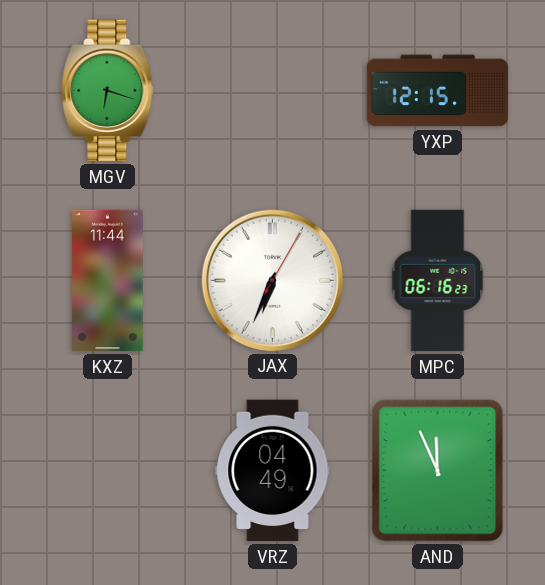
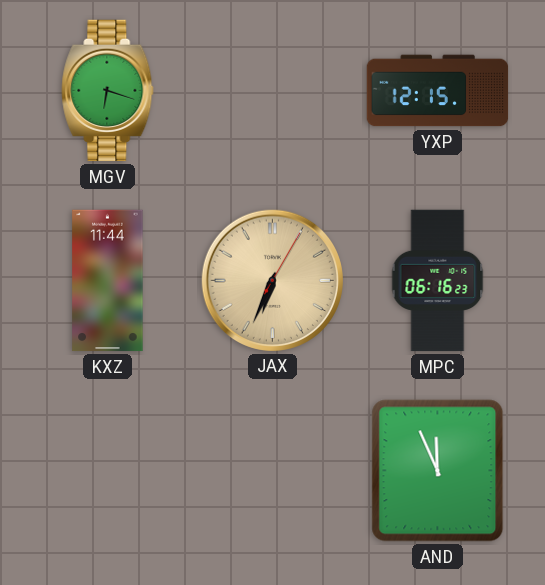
JAX dial: white -> champagne
VRZ: 04:49 -> none
